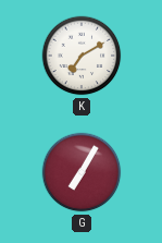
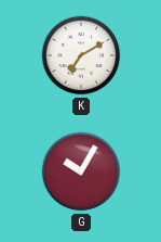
G: 7:05 -> 10:05
